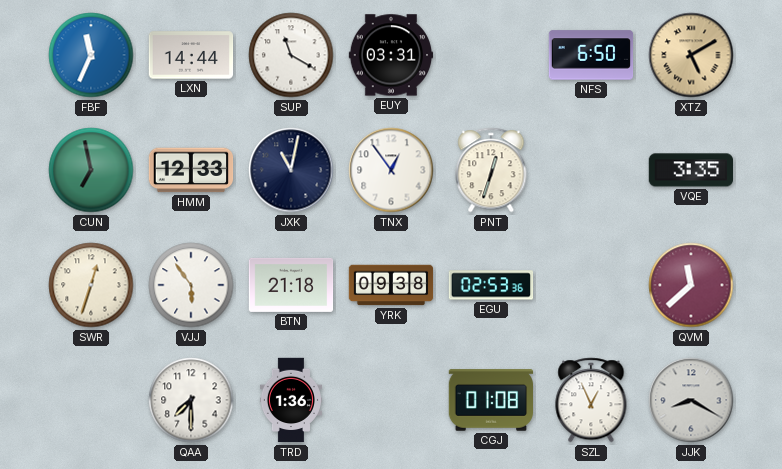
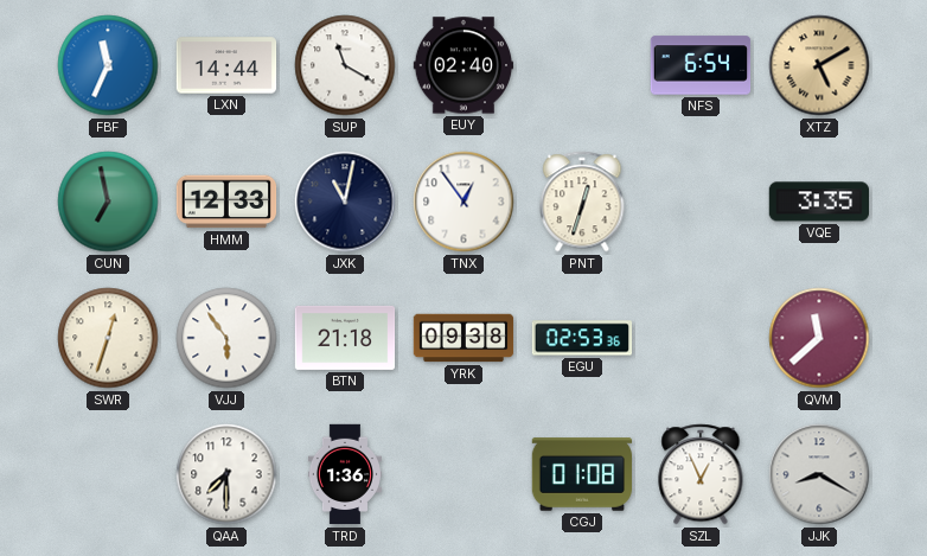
EUY: 03:31 -> 02:40
NFS: 6:50 -> 6:54
